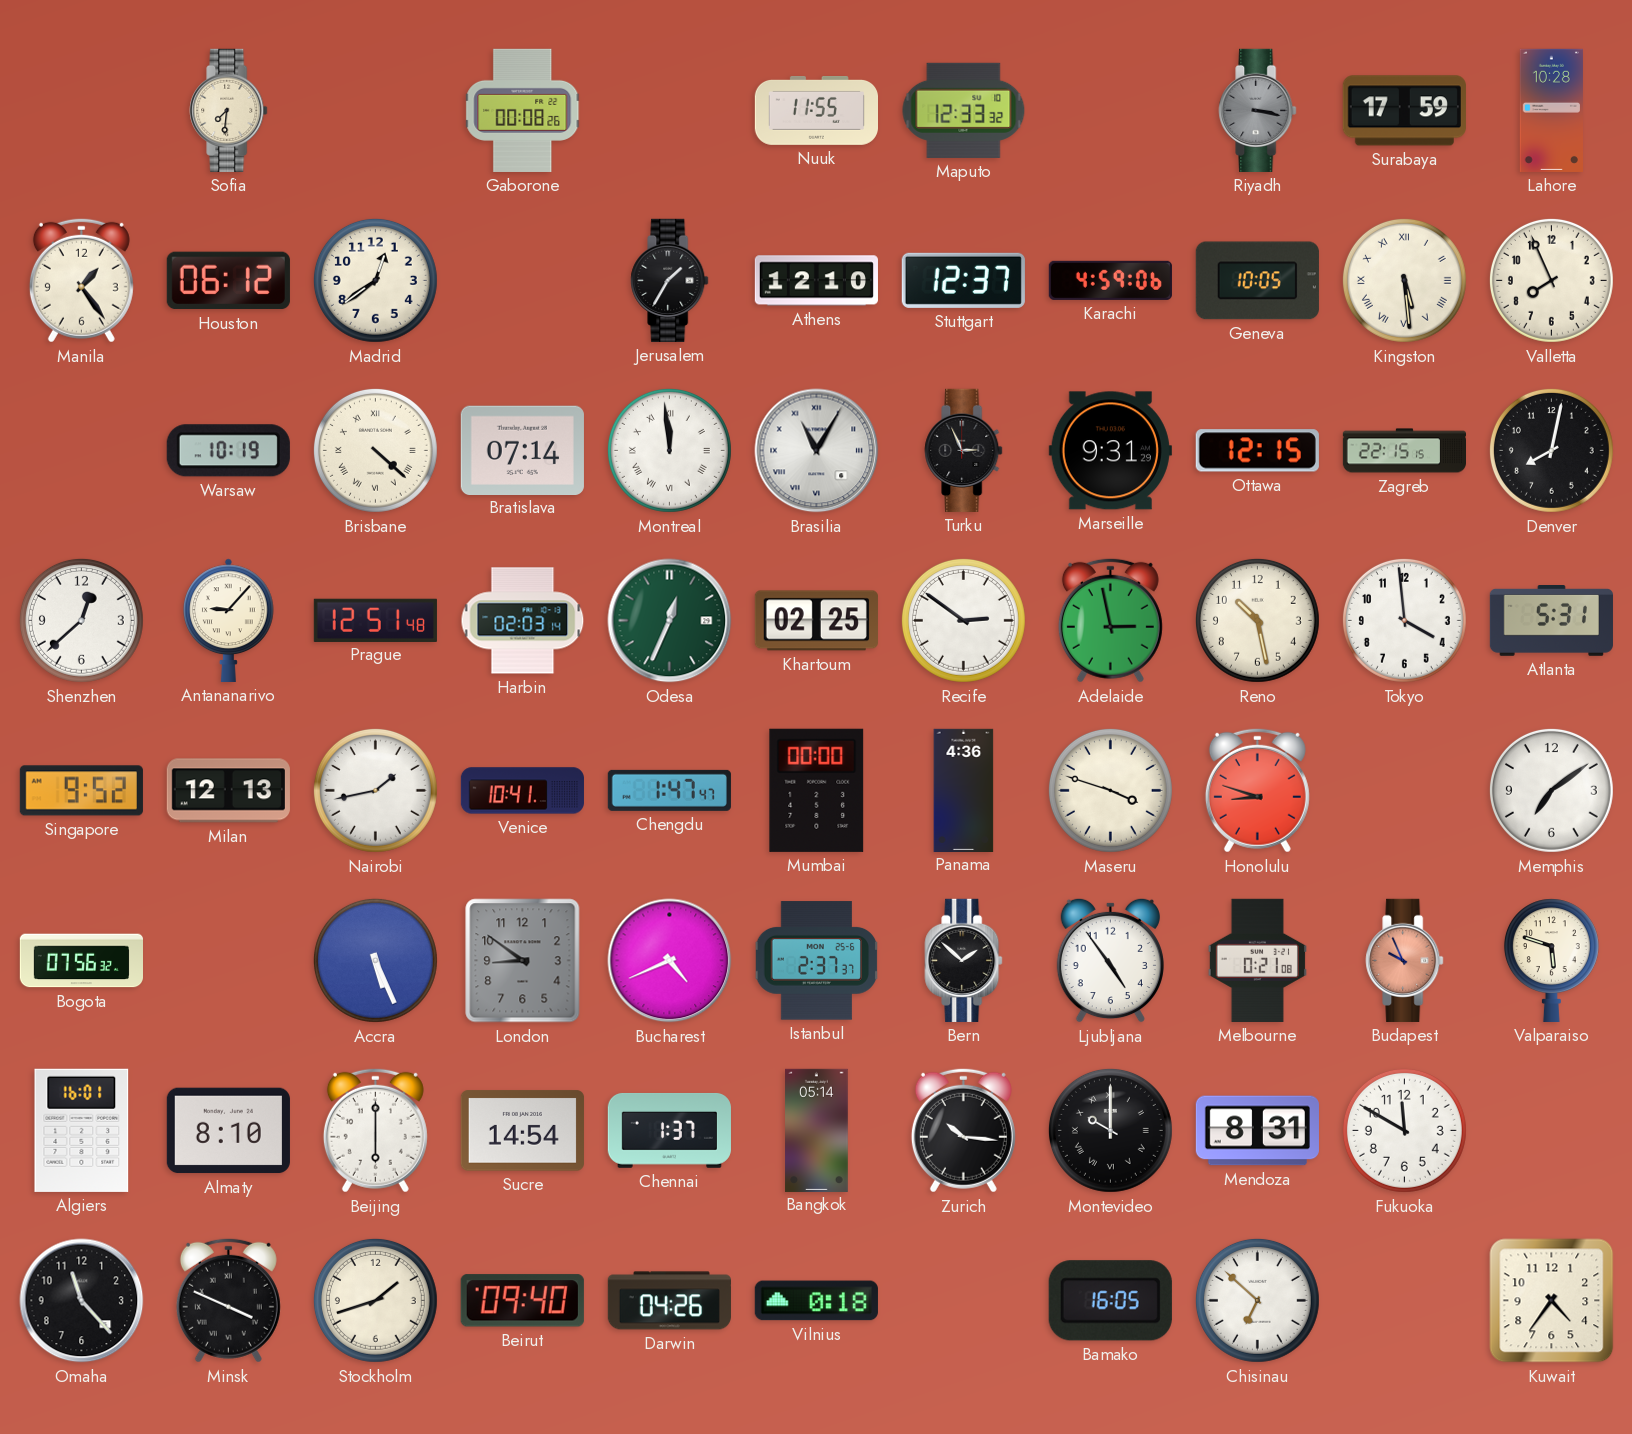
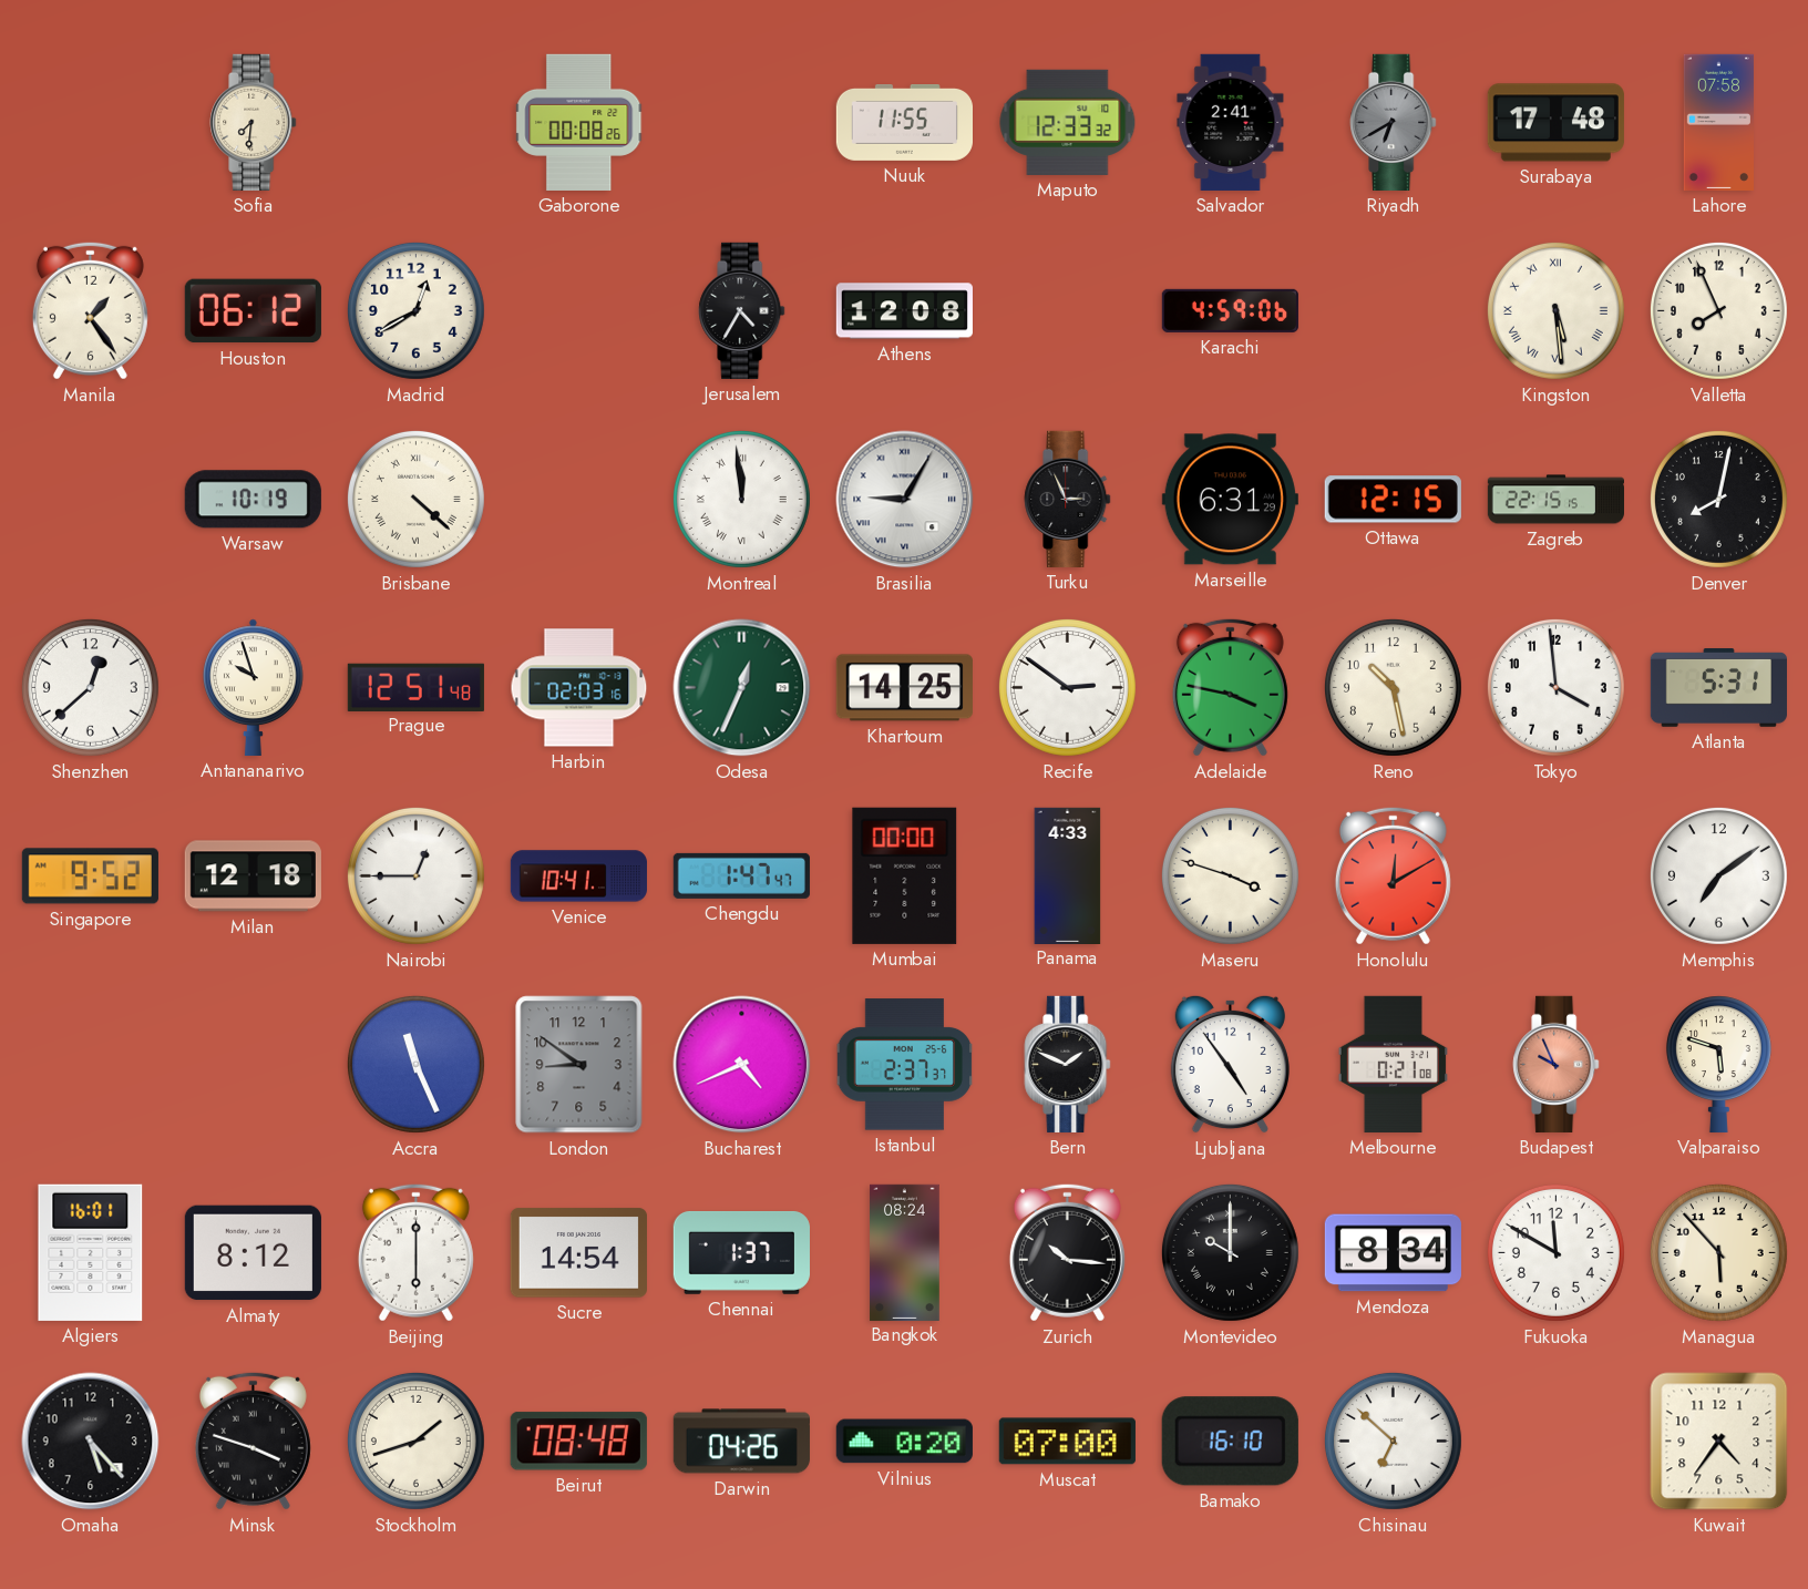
Salvador: none -> 2:41
Riyadh: 3:17 -> 6:40
Surabaya: 17:59 -> 17:48
Lahore: 10:28 -> 07:58
Madrid: 12:39 -> 12:40
Jerusalem: 1:35 -> 4:35
Athens: 12:10 -> 12:08
Stuttgart: 12:37 -> none
Geneva: 10:05 -> none
Bratislava: 07:14 -> none
Brasilia: 11:05 -> 9:05
Marseille: 9:31 -> 6:31
Antananarivo: 9:07 -> 9:57
Harbin: 02:03:14 -> 02:03:16
Khartoum: 02:25 -> 14:25
Adelaide: 2:58 -> 3:47
Milan: 12:13 -> 12:18
Nairobi: 1:43 -> 12:45
Panama: 4:36 -> 4:33
Honolulu: 8:48 -> 12:10
Bogota: 07:56 -> none
Accra: 5:26 -> 11:26
Bern: 1:52 -> 1:49
Almaty: 8:10 -> 8:12
Bangkok: 05:14 -> 08:24
Mendoza: 8:31 -> 8:34
Managua: none -> 5:53
Omaha: 11:23 -> 5:23
Minsk: 3:49 -> 3:48
Beirut: 09:40 -> 08:48
Vilnius: 0:18 -> 0:20
Muscat: none -> 07:00
Bamako: 16:05 -> 16:10
